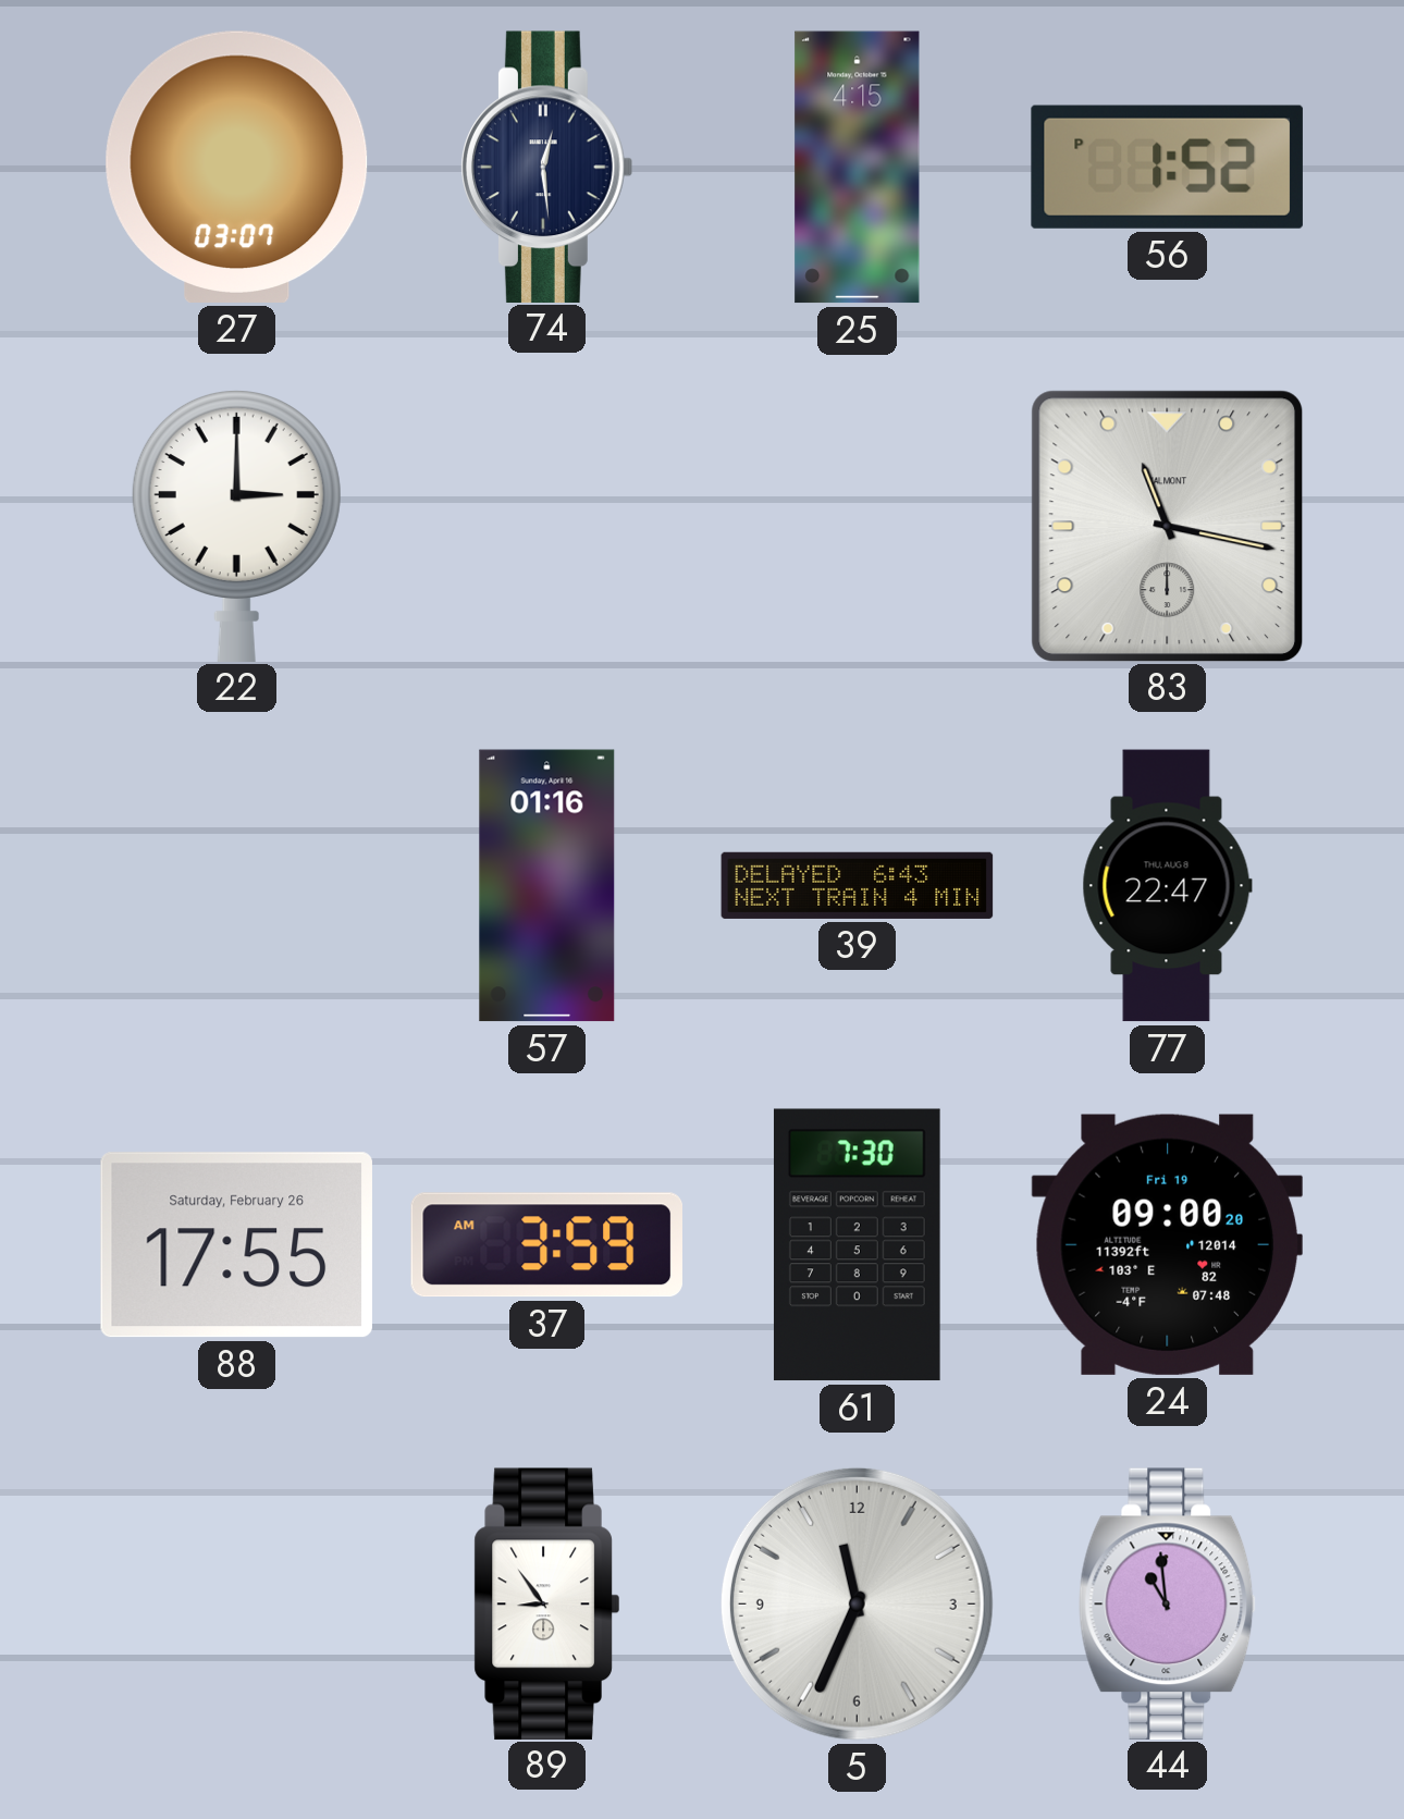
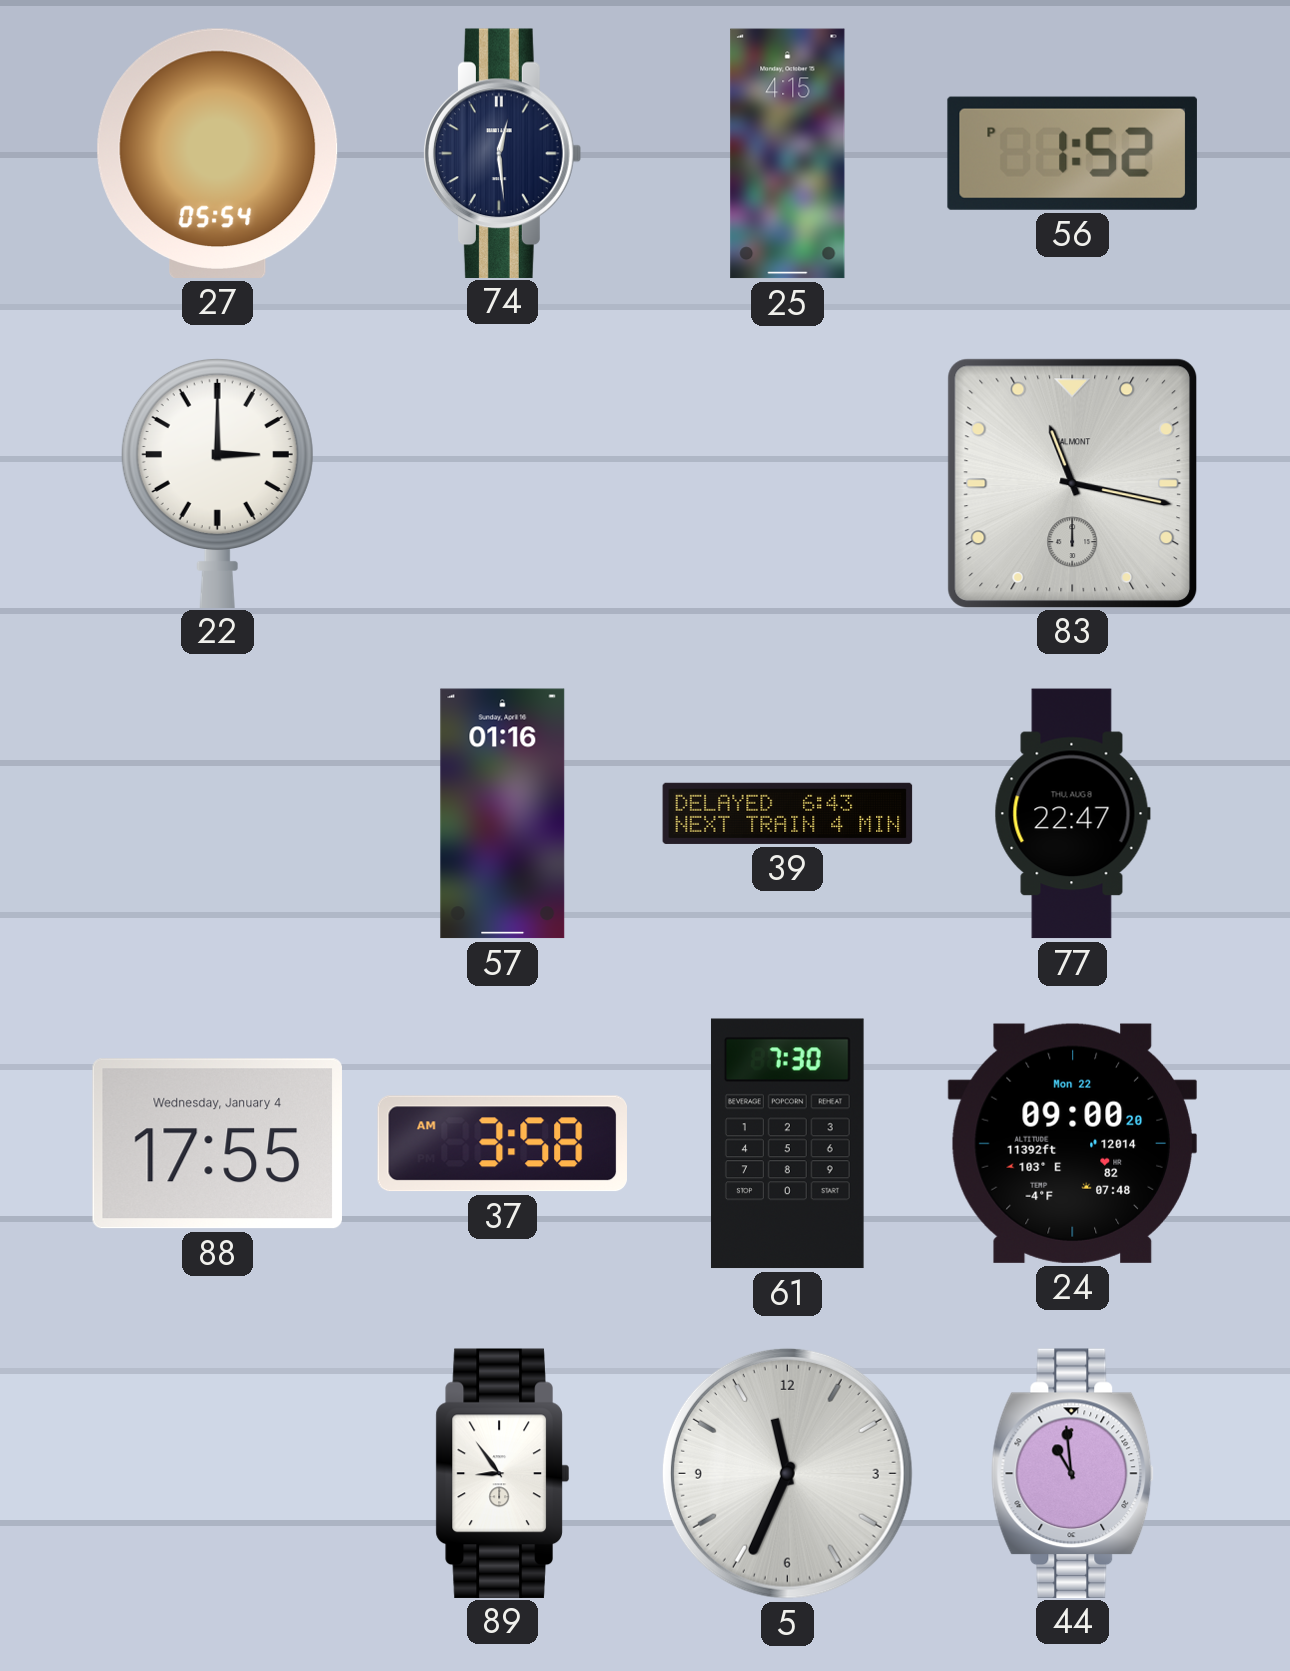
27: 03:07 -> 05:54
88 date: Saturday, February 26 -> Wednesday, January 4
37: 3:59 -> 3:58
24 date: Fri 19 -> Mon 22
